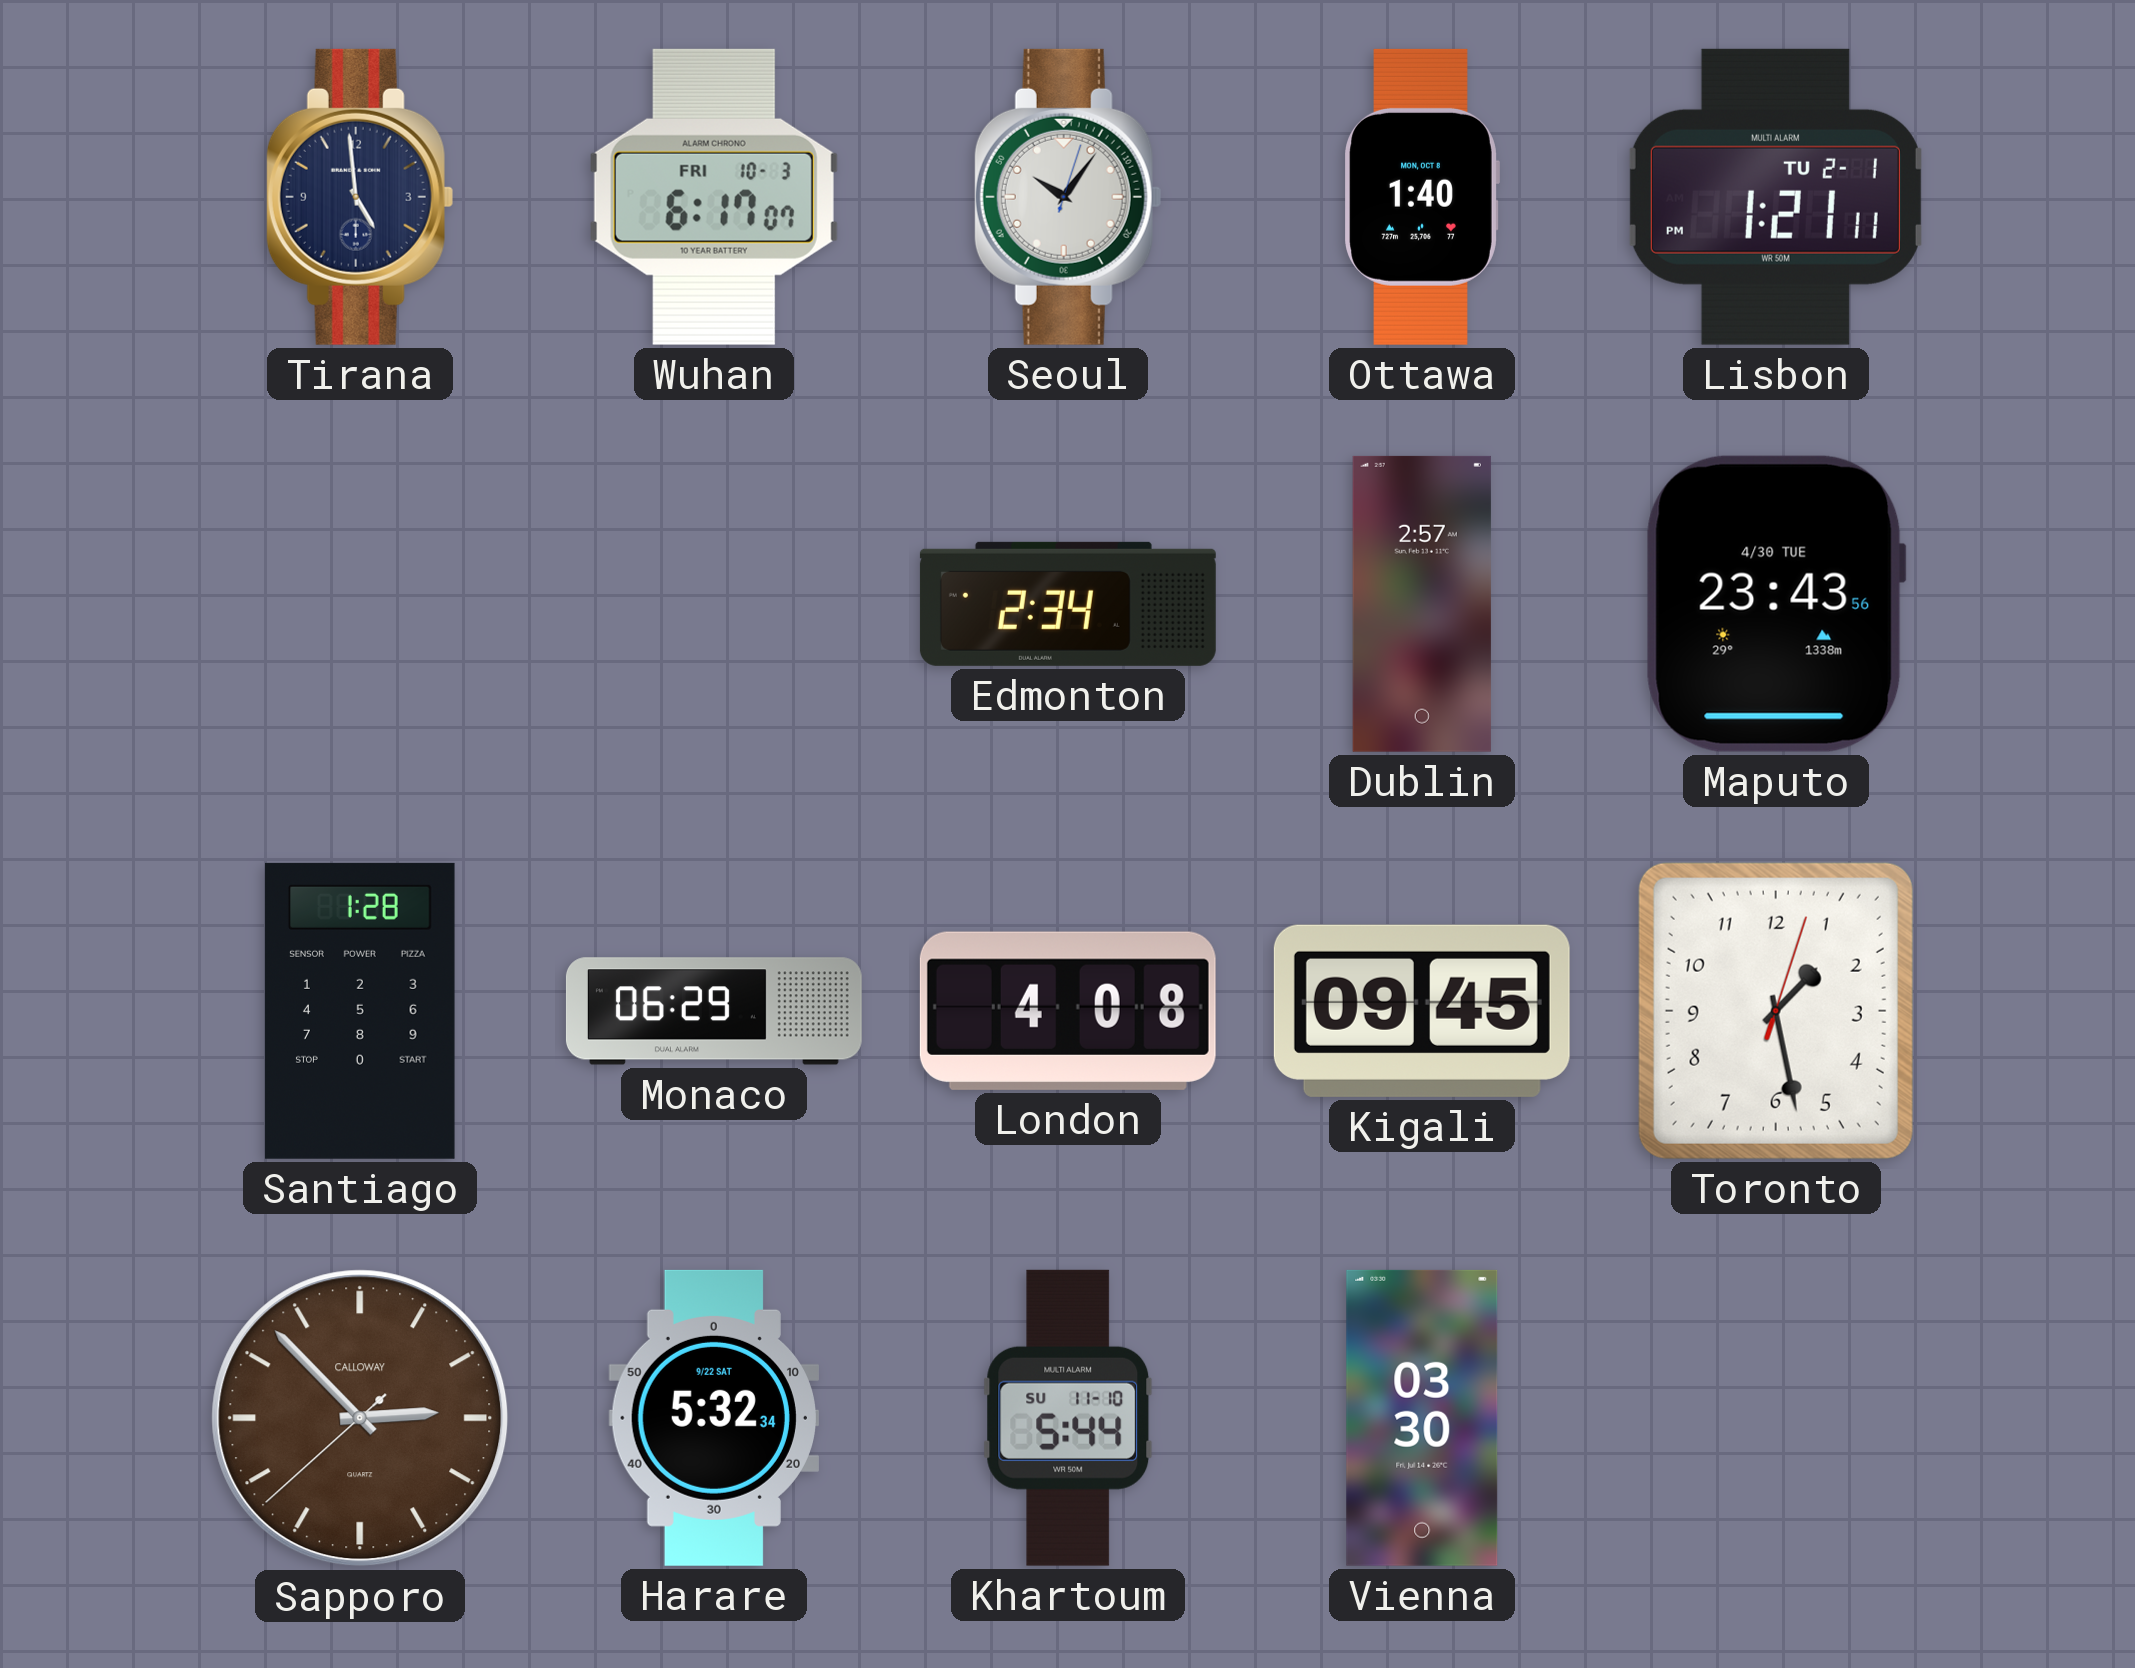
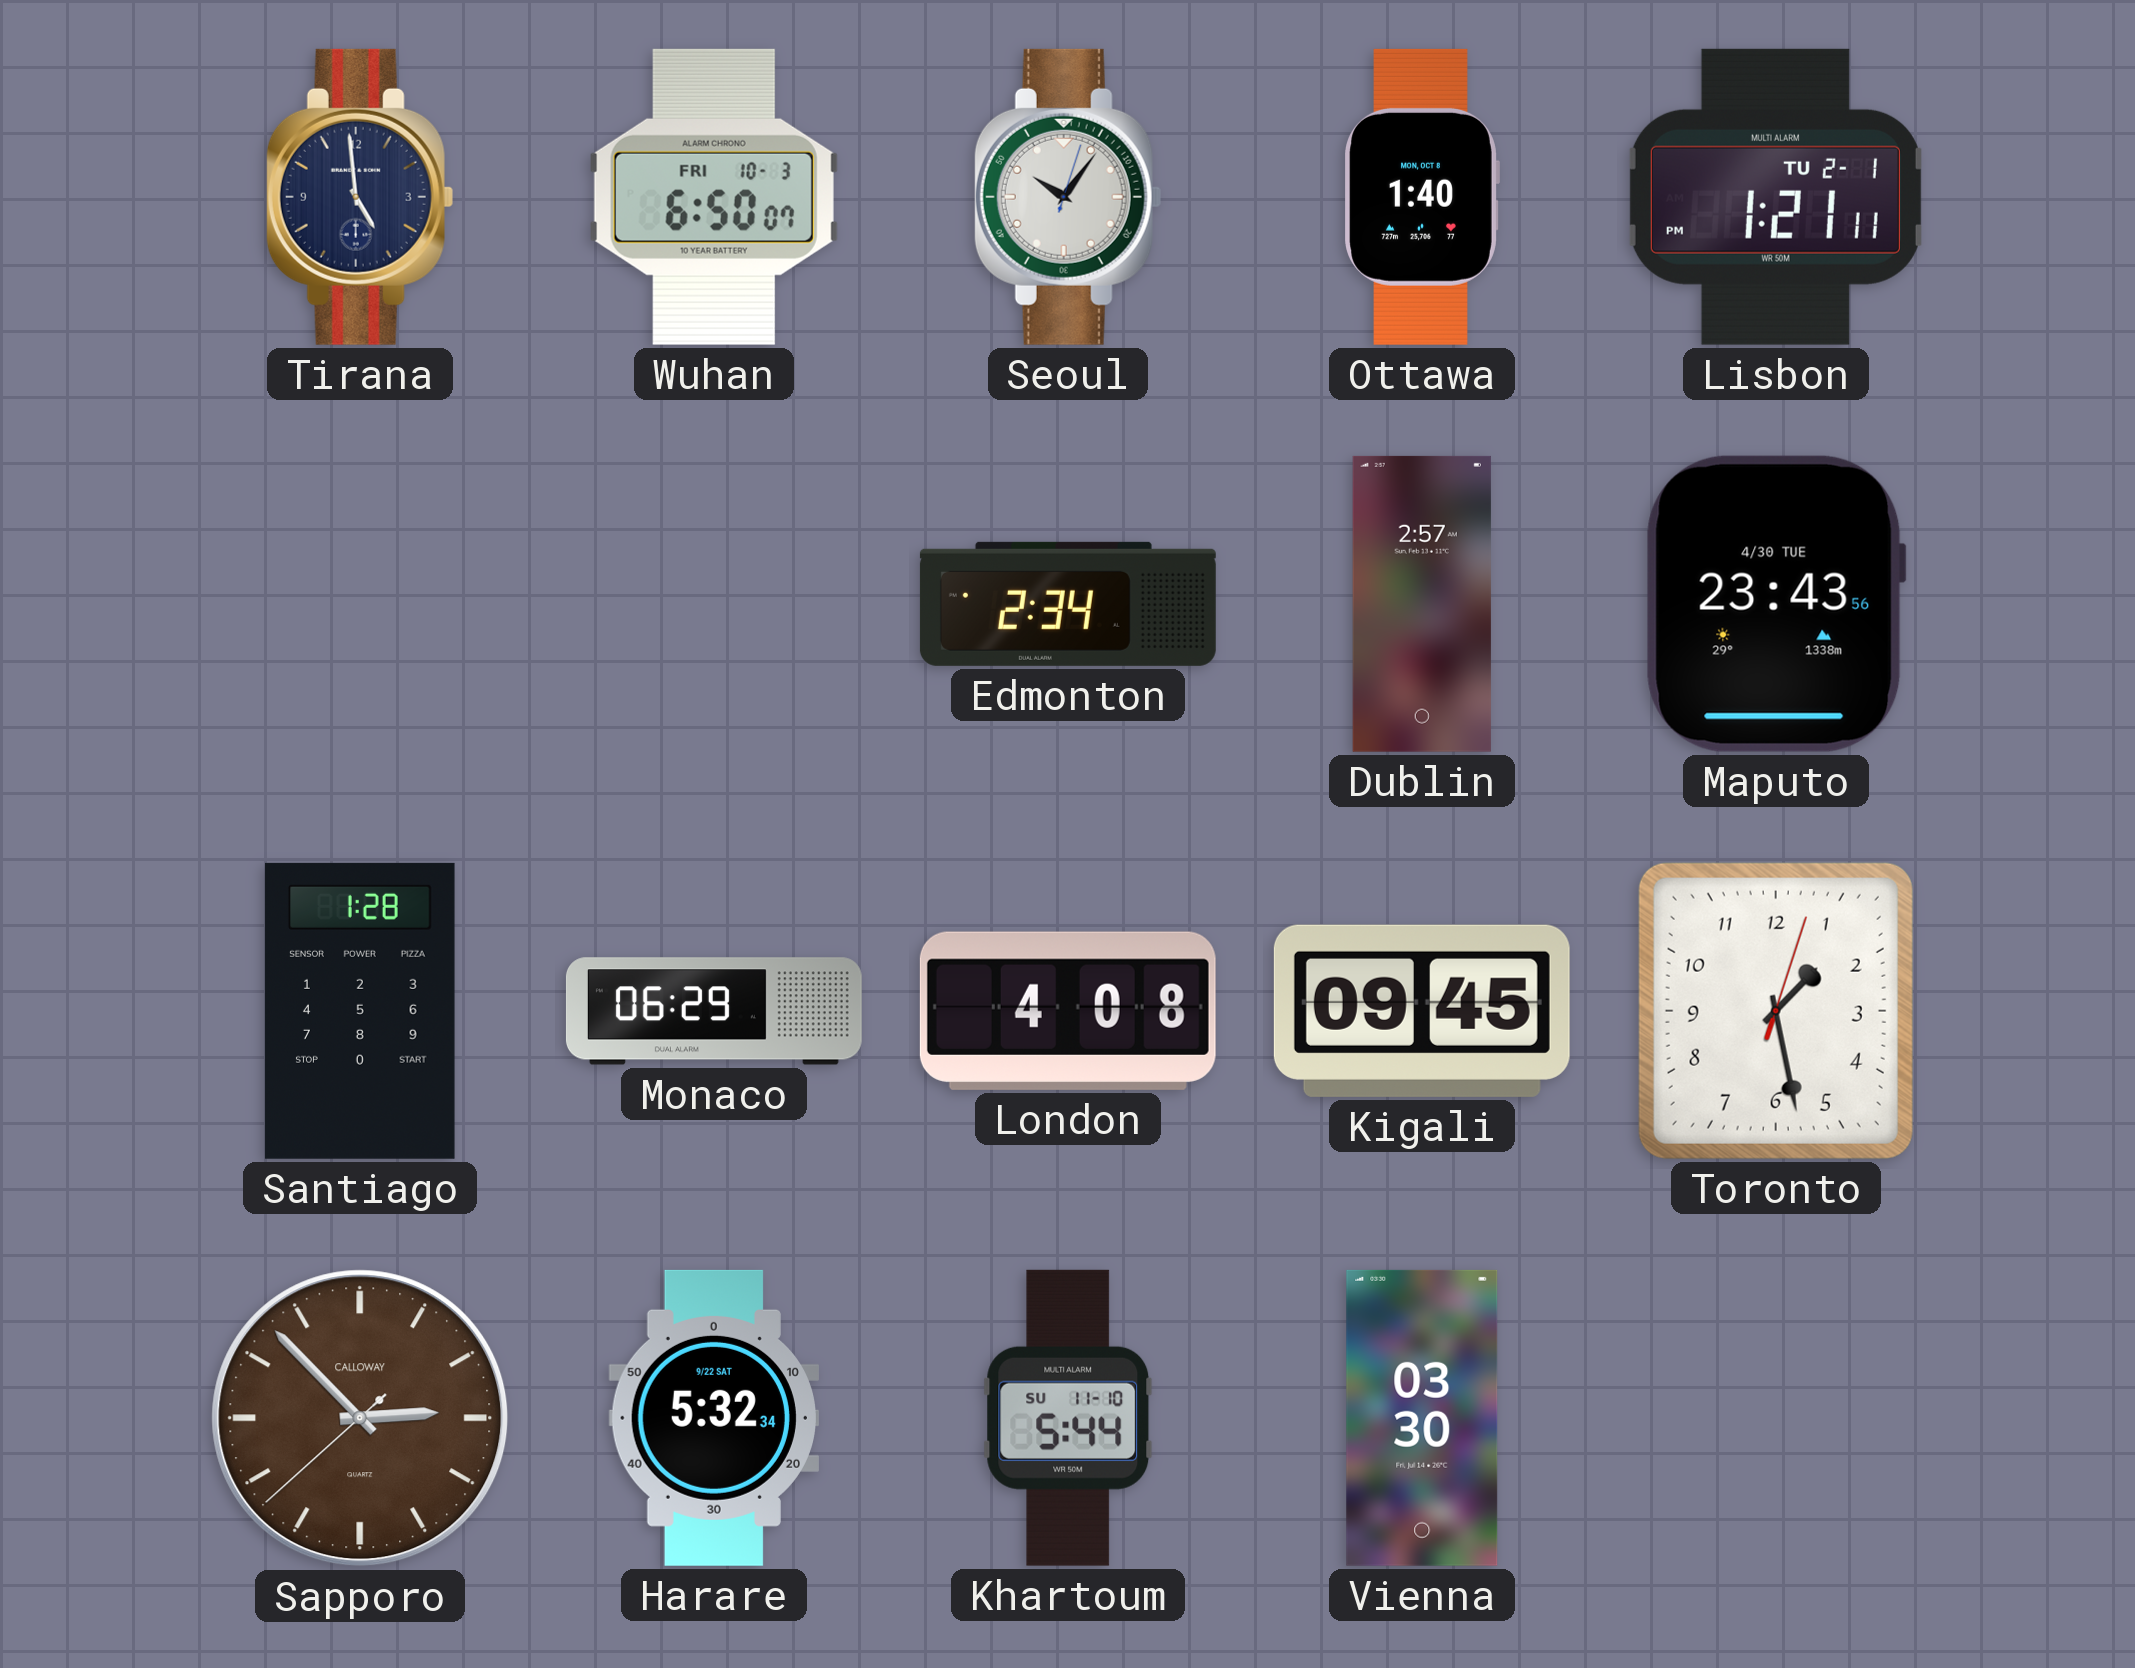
Wuhan: 6:17 -> 6:50
